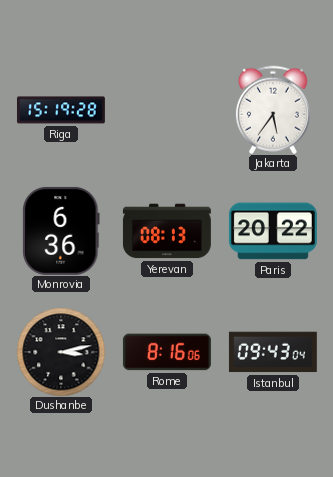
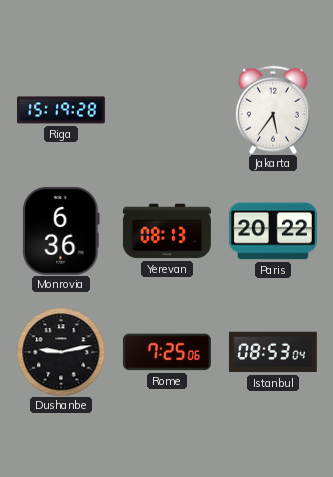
Dushanbe: 3:13 -> 9:13
Rome: 8:16 -> 7:25
Istanbul: 09:43 -> 08:53
